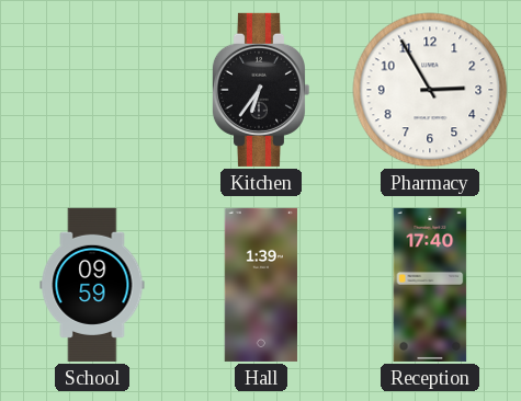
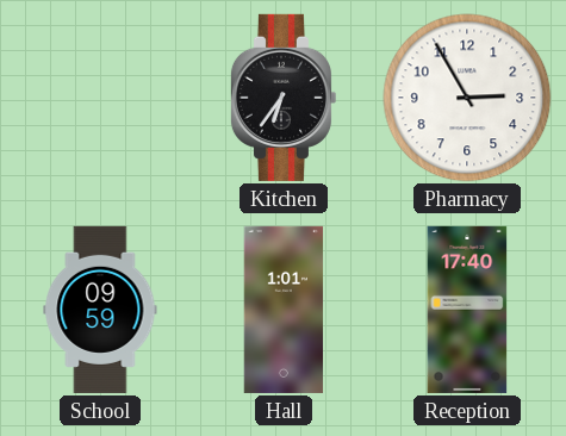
Hall: 1:39 -> 1:01
